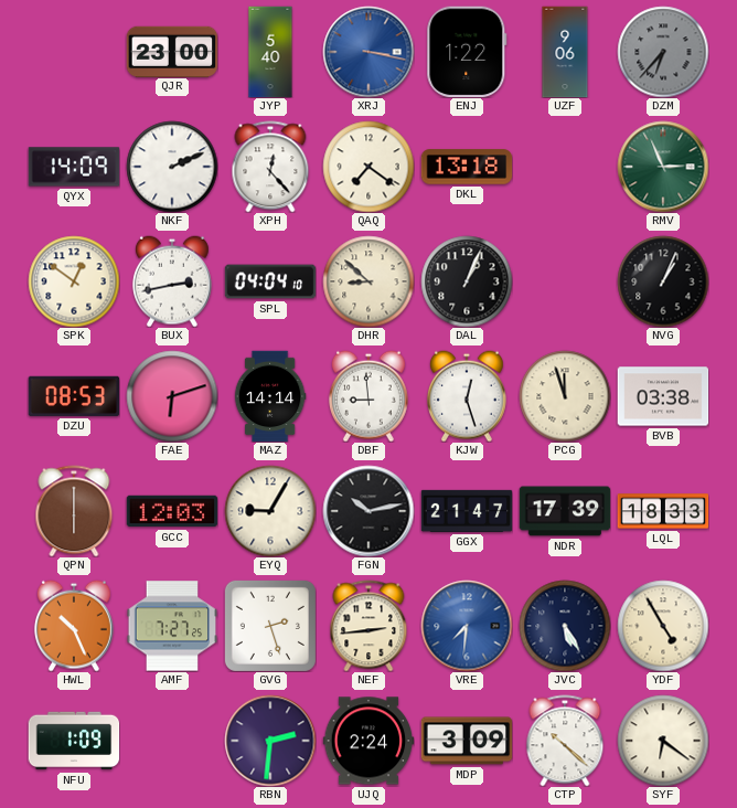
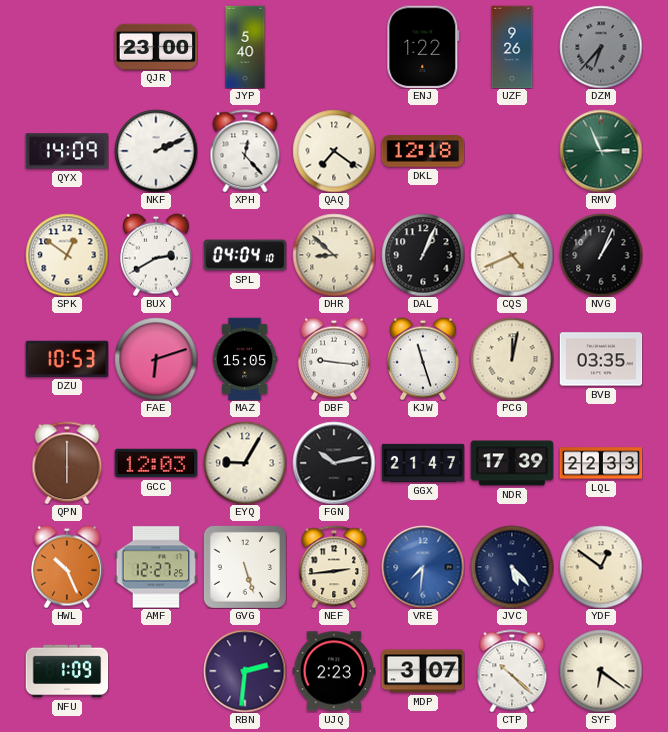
XRJ: 3:17 -> none
UZF: 9:06 -> 9:26
DKL: 13:18 -> 12:18
BUX: 2:43 -> 2:40
CQS: none -> 4:41
DZU: 08:53 -> 10:53
MAZ: 14:14 -> 15:05
DBF: 8:59 -> 9:16
KJW: 12:27 -> 11:27
PCG: 11:57 -> 12:02
BVB: 03:38 -> 03:35
LQL: 18:33 -> 22:33
AMF: 7:27 -> 12:27
GVG: 2:27 -> 5:27
JVC: 5:25 -> 5:23
YDF: 4:55 -> 12:51
UJQ: 2:24 -> 2:23
MDP: 3:09 -> 3:07
